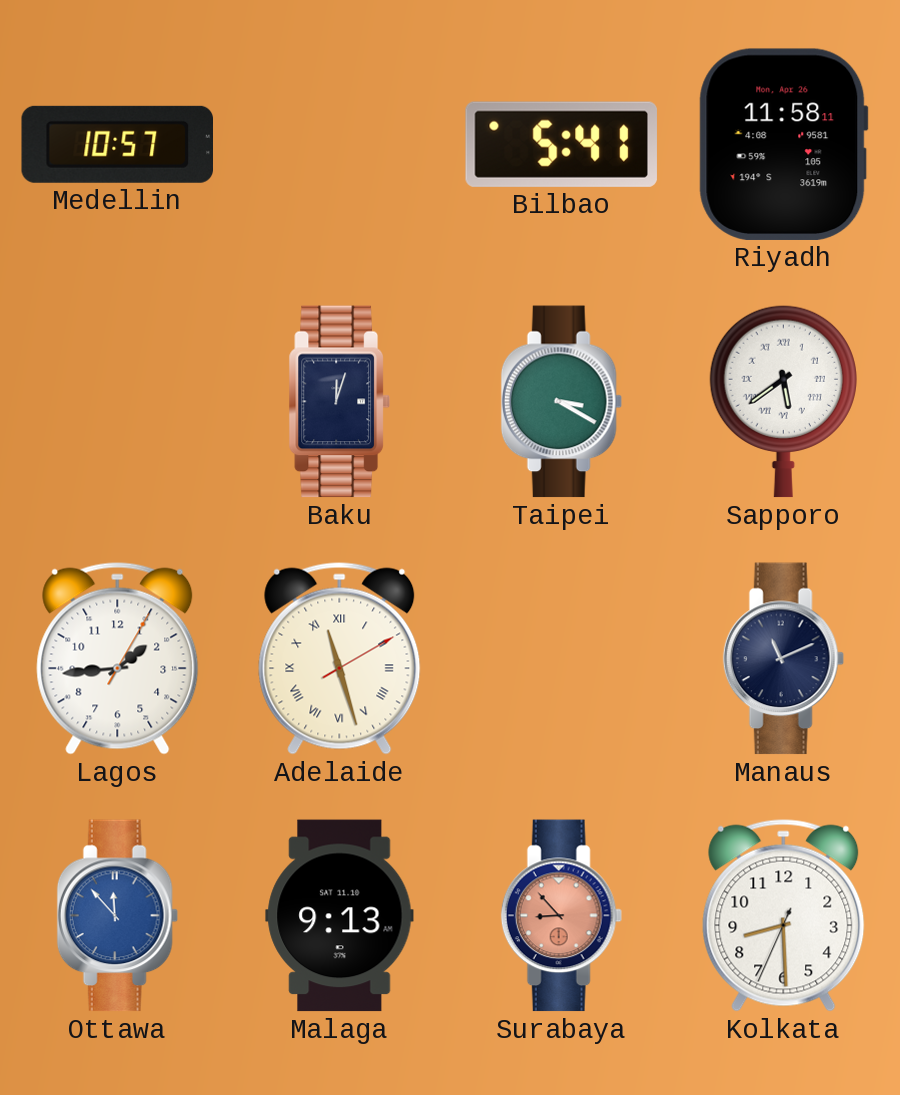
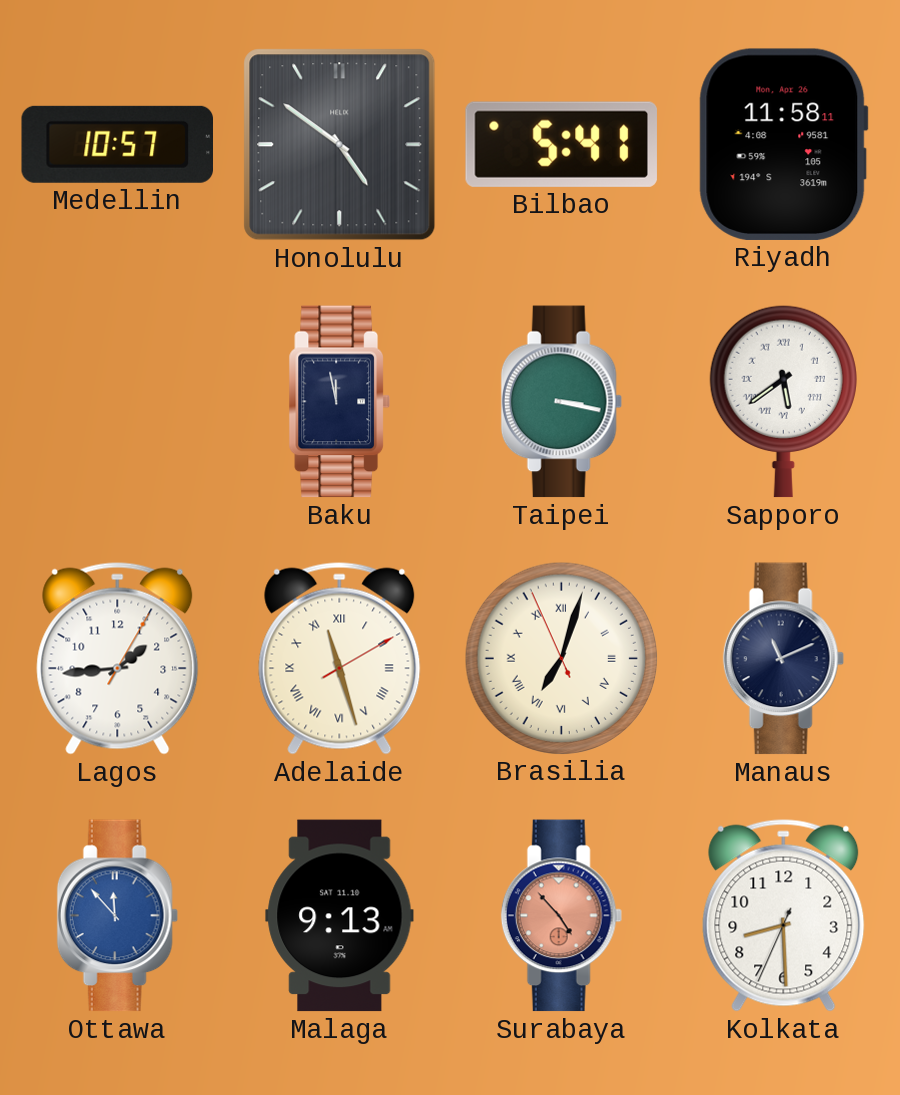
Honolulu: none -> 4:51
Baku: 12:03 -> 11:58
Taipei: 3:20 -> 3:17
Brasilia: none -> 7:02
Surabaya: 8:53 -> 4:53
